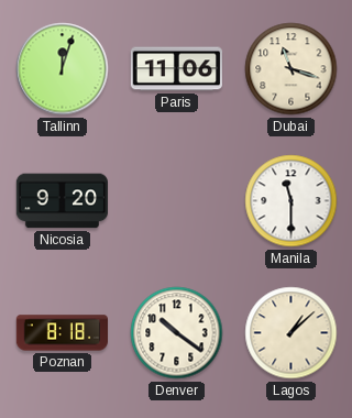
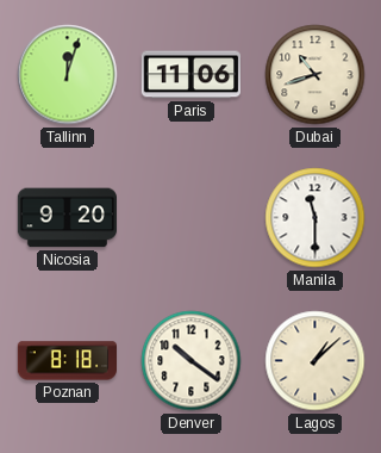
Dubai: 11:18 -> 10:42
